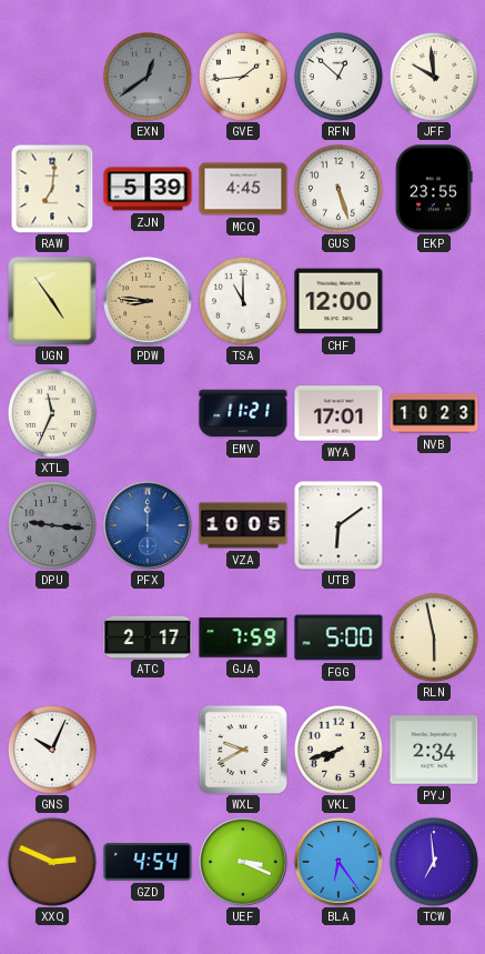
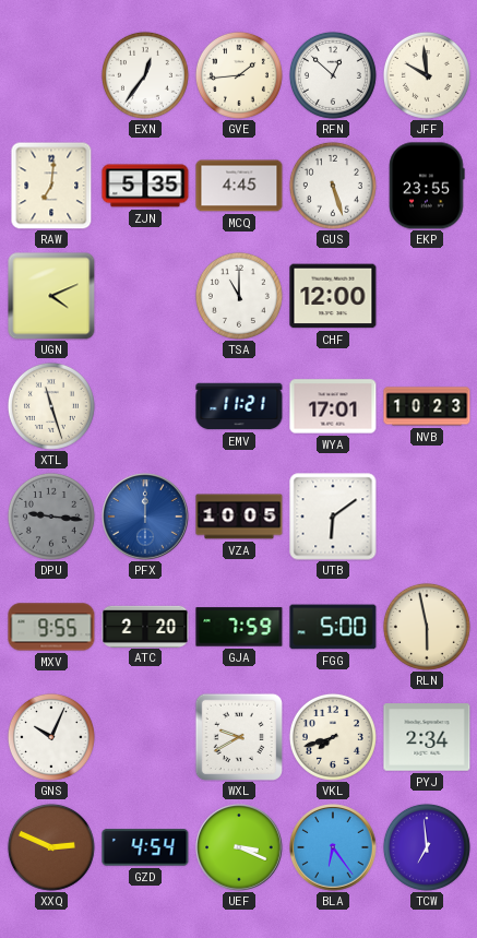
EXN: 12:39 -> 12:36
EXN dial: grey -> white
ZJN: 5:39 -> 5:35
UGN: 4:54 -> 4:11
PDW: 8:46 -> none
XTL: 11:34 -> 11:27
MXV: none -> 9:55
ATC: 2:17 -> 2:20
